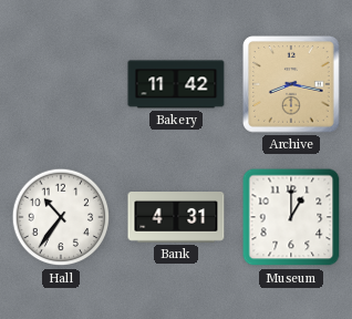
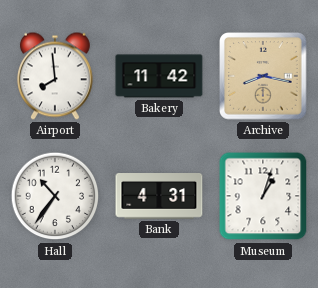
Airport: none -> 7:59
Museum: 1:00 -> 1:03
